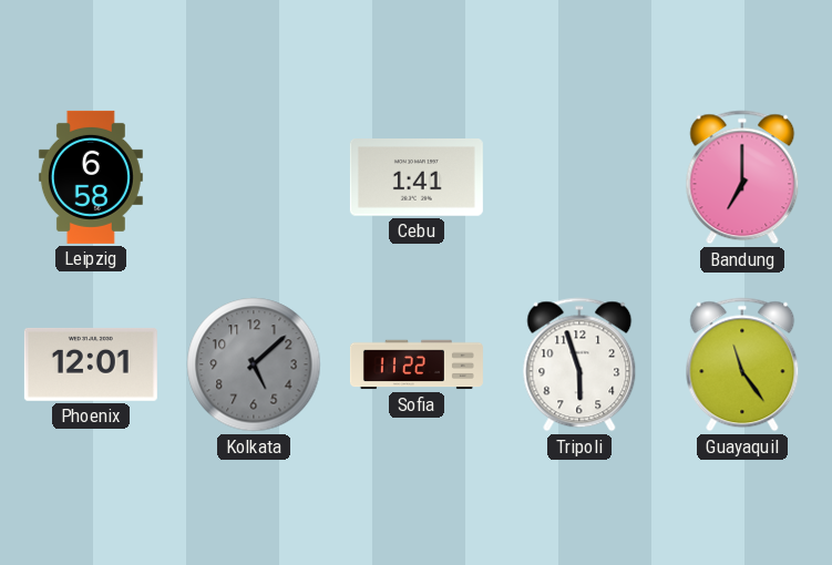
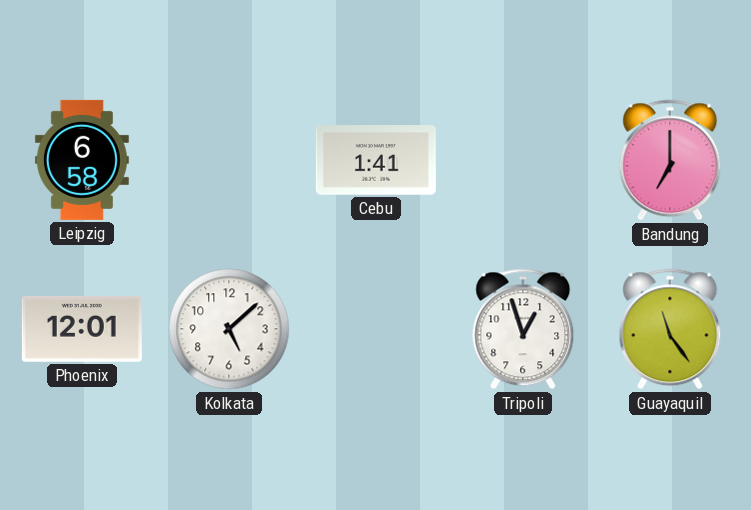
Kolkata dial: grey -> white
Sofia: 11:22 -> none
Tripoli: 5:57 -> 12:57
